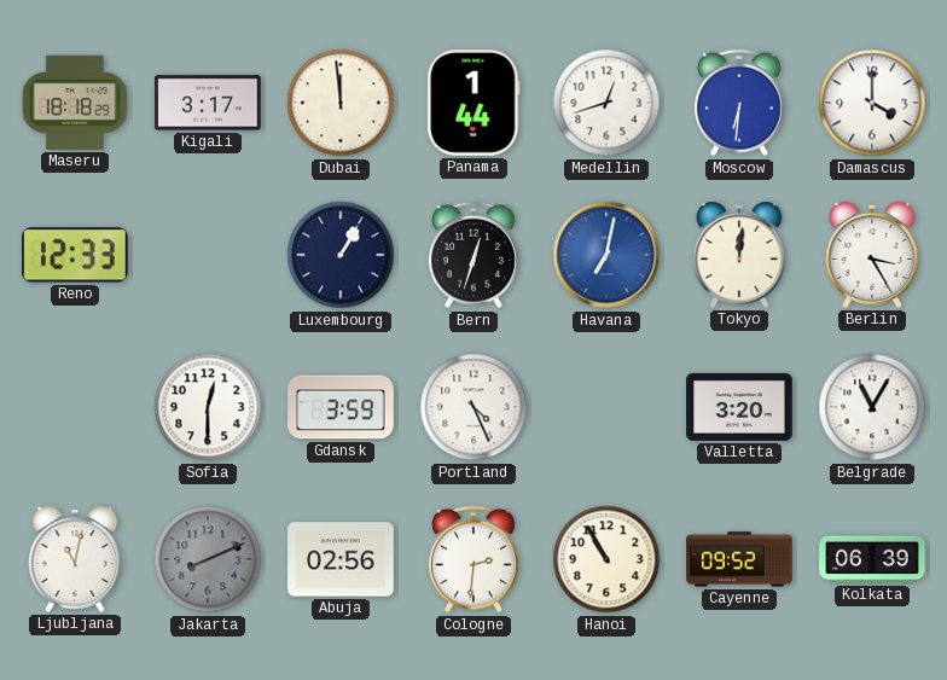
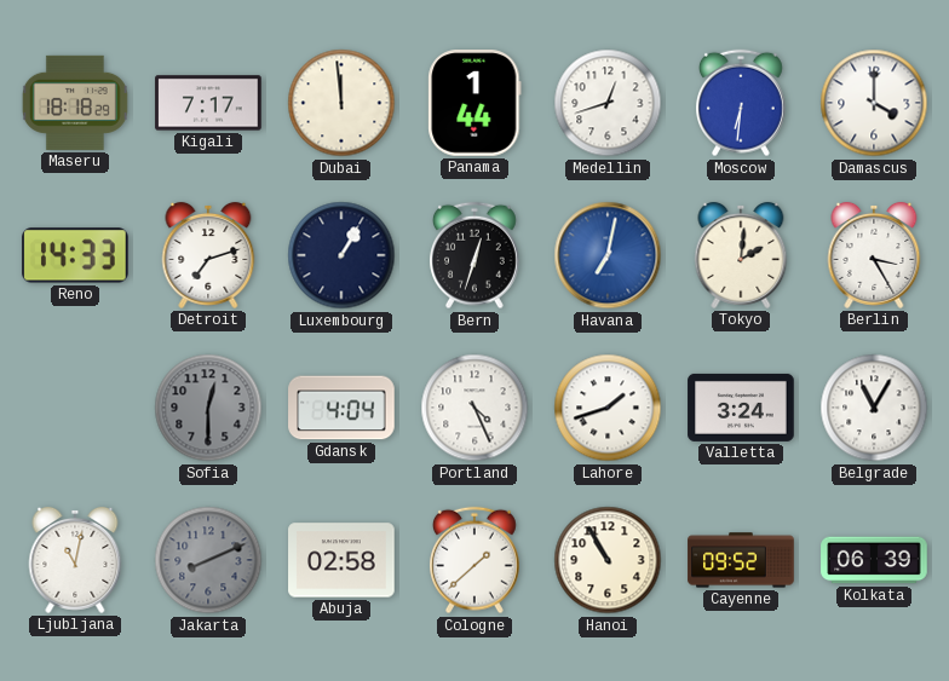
Kigali: 3:17 -> 7:17
Reno: 12:33 -> 14:33
Detroit: none -> 7:12
Tokyo: 12:01 -> 2:01
Sofia dial: white -> grey
Gdansk: 3:59 -> 4:04
Lahore: none -> 1:42
Valletta: 3:20 -> 3:24
Abuja: 02:56 -> 02:58
Cologne: 2:31 -> 1:38
